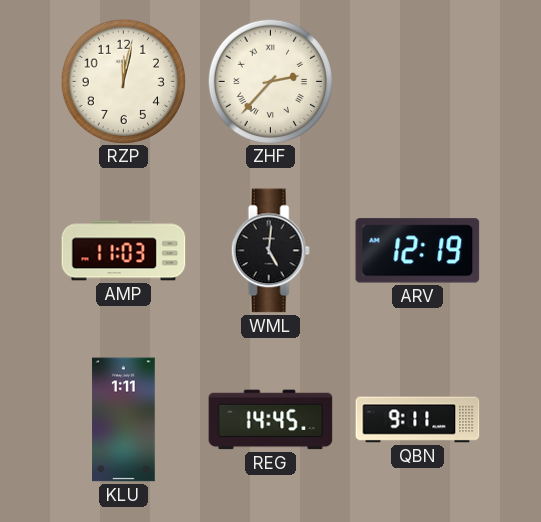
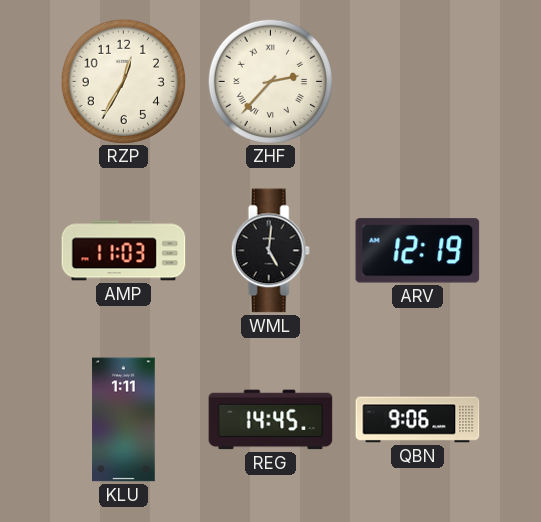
RZP: 12:02 -> 12:35
QBN: 9:11 -> 9:06
